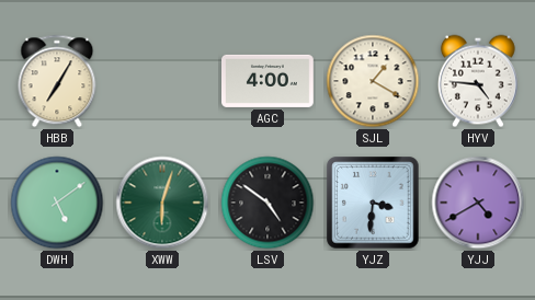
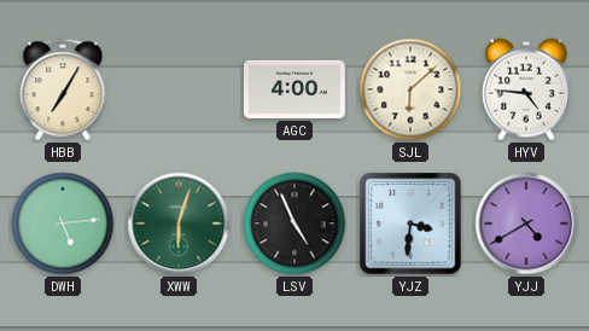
SJL: 1:20 -> 6:08
DWH: 5:09 -> 5:14
LSV: 4:51 -> 4:56
